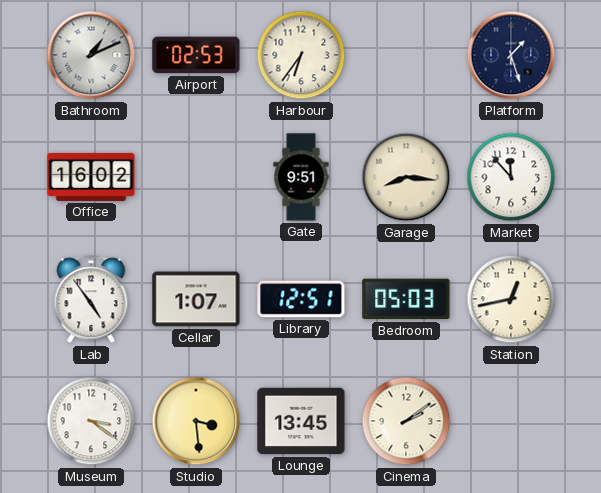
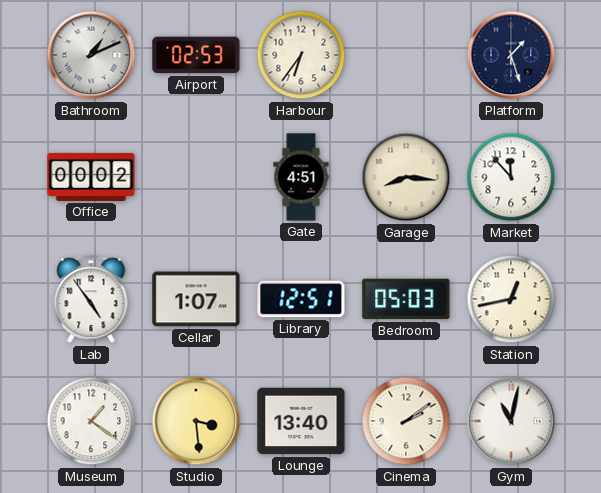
Office: 16:02 -> 00:02
Gate: 9:51 -> 4:51
Museum: 3:21 -> 1:21
Lounge: 13:45 -> 13:40
Gym: none -> 11:02
